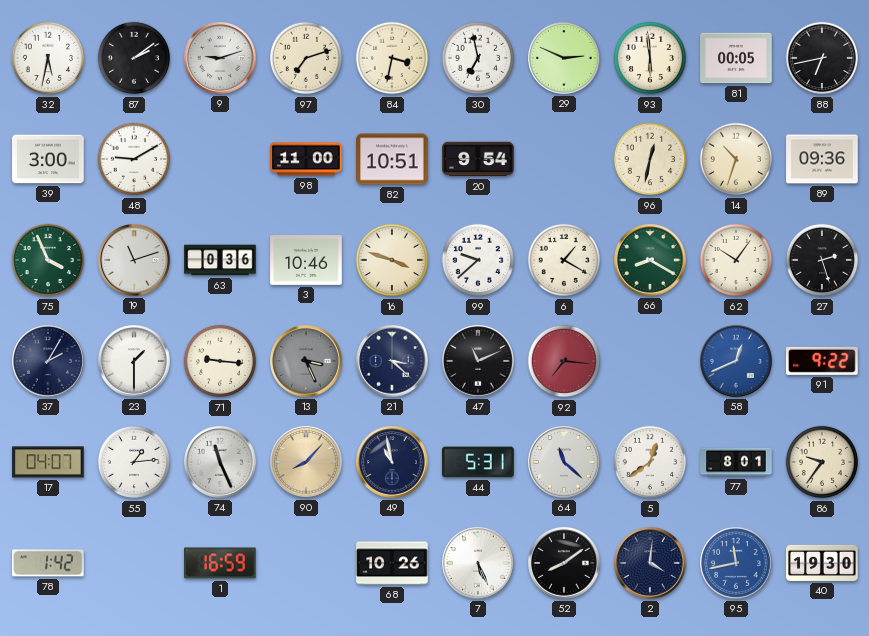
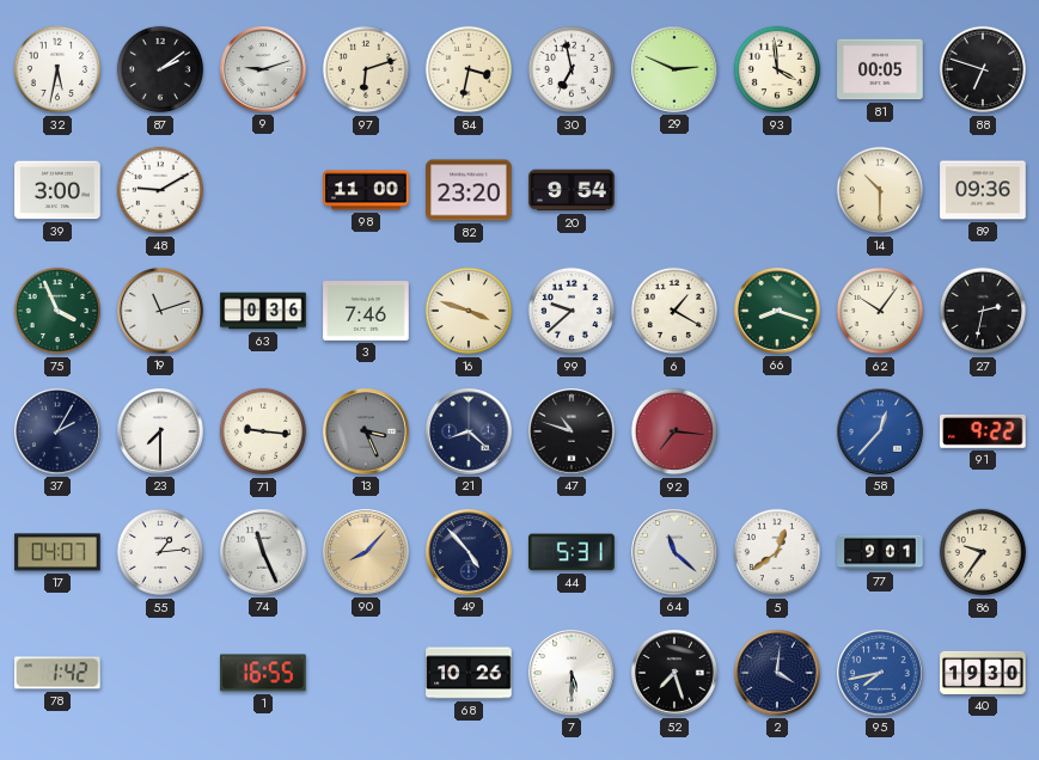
97: 7:12 -> 6:12
93: 5:59 -> 3:59
88: 6:43 -> 6:48
82: 10:51 -> 23:20
96: 12:32 -> none
14: 10:33 -> 10:30
3: 10:46 -> 7:46
66: 8:20 -> 8:18
27: 2:27 -> 2:32
23: 1:30 -> 7:30
21: 3:22 -> 8:22
47: 11:11 -> 10:48
58: 12:41 -> 12:37
49: 10:58 -> 4:53
77: 8:01 -> 9:01
1: 16:59 -> 16:55
7: 5:26 -> 5:30
52: 8:09 -> 7:27
95: 11:43 -> 7:43
